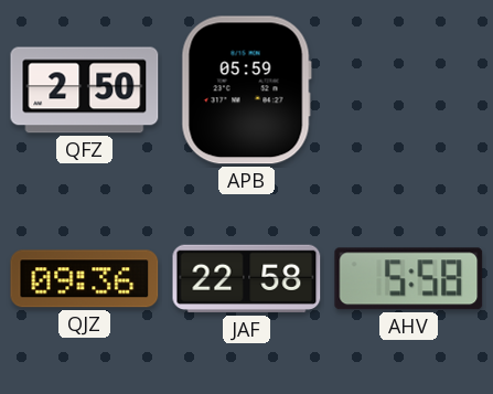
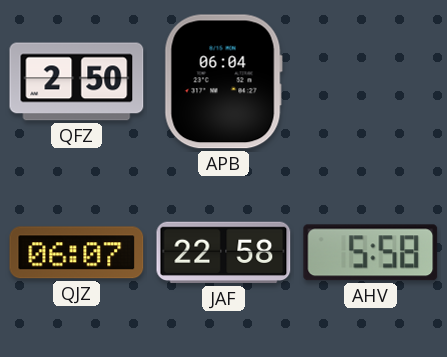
APB: 05:59 -> 06:04
QJZ: 09:36 -> 06:07
